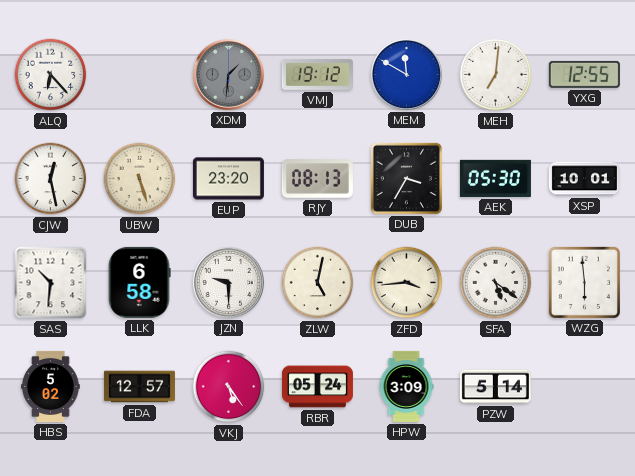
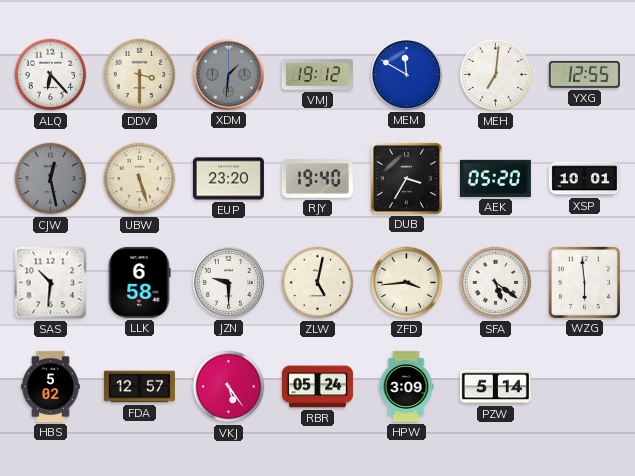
DDV: none -> 3:30
CJW dial: white -> grey
RJY: 08:13 -> 19:40
AEK: 05:30 -> 05:20
